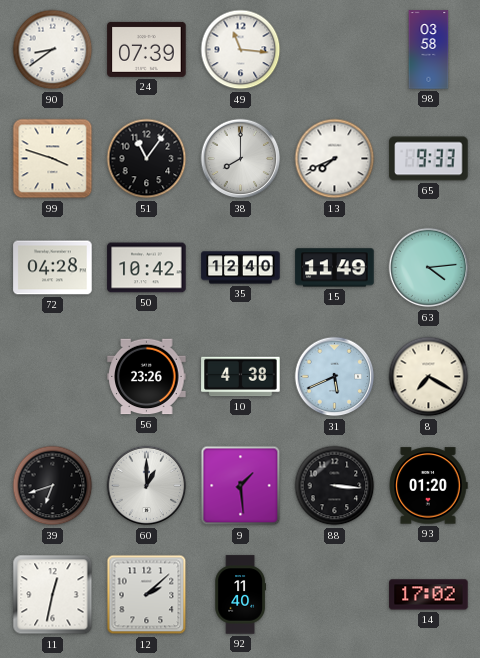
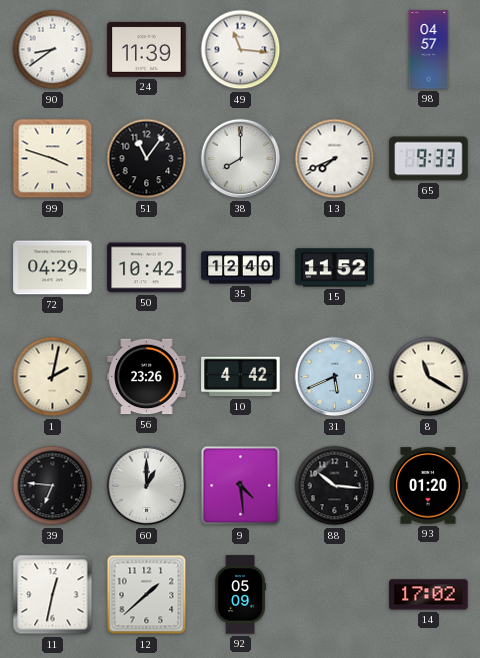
24: 07:39 -> 11:39
98: 03:58 -> 04:57
72: 04:28 -> 04:29
15: 11:49 -> 11:52
63: 4:14 -> none
1: none -> 2:02
10: 4:38 -> 4:42
8: 7:20 -> 11:20
39: 6:42 -> 6:46
9: 1:29 -> 4:29
88: 3:16 -> 10:16
12: 2:08 -> 1:38
92: 11:40 -> 05:09
